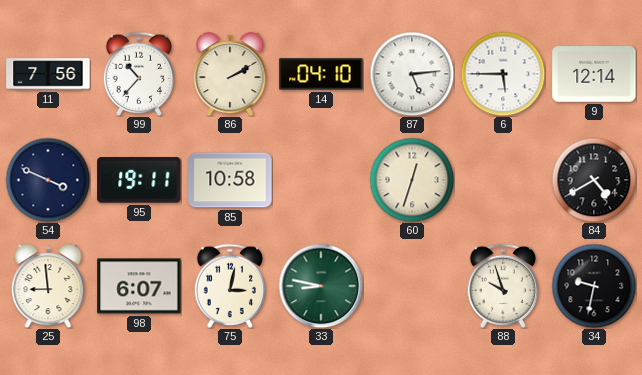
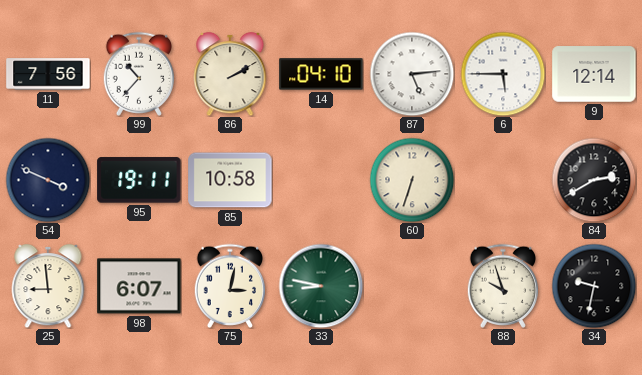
60: 12:33 -> 6:33
84: 4:40 -> 2:40
